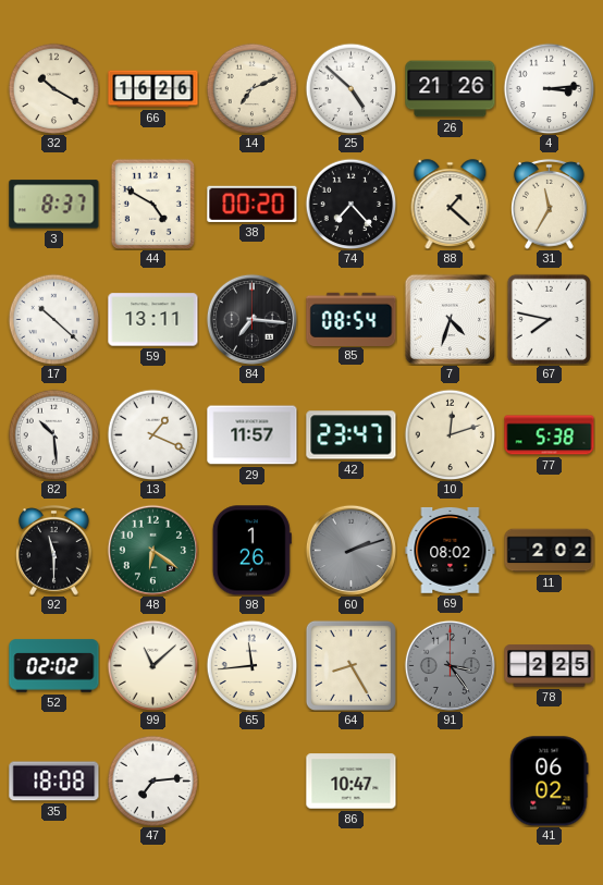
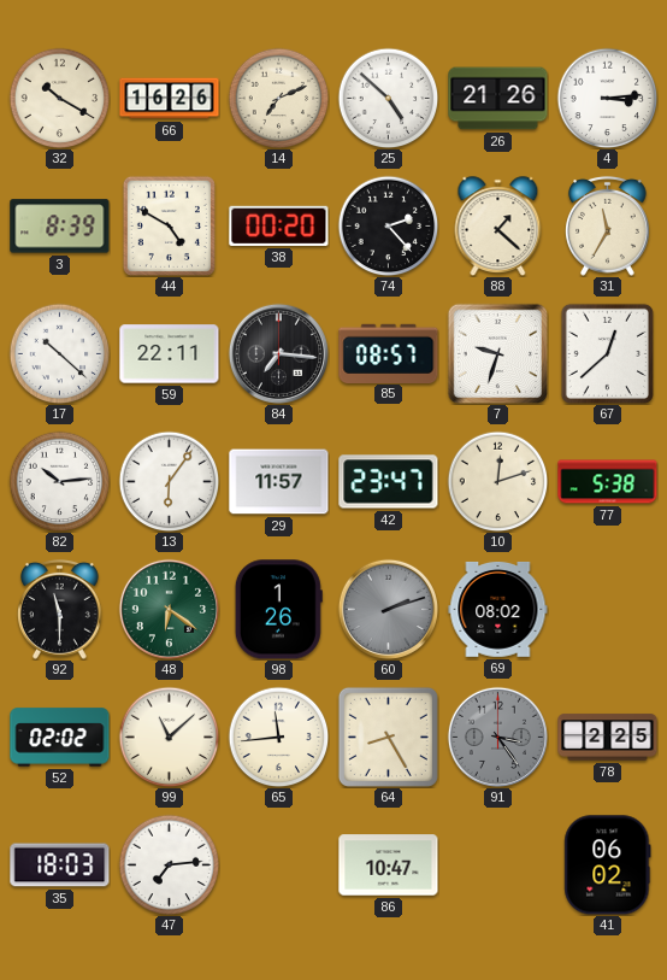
3: 8:37 -> 8:39
74: 7:23 -> 2:23
59: 13:11 -> 22:11
85: 08:54 -> 08:57
7: 4:33 -> 9:33
67: 7:47 -> 12:38
82: 10:29 -> 10:14
13: 1:19 -> 6:06
11: 2:02 -> none
35: 18:08 -> 18:03
